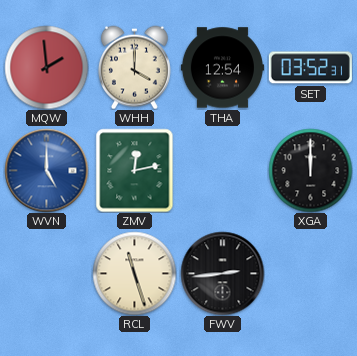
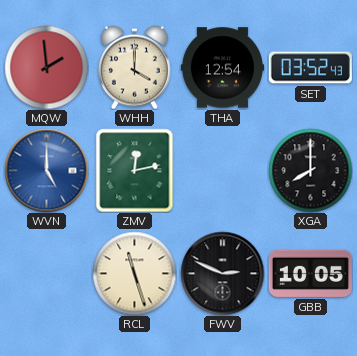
SET: 03:52:31 -> 03:52:43
XGA: 12:00 -> 8:00
FWV: 2:44 -> 2:49
GBB: none -> 10:05
